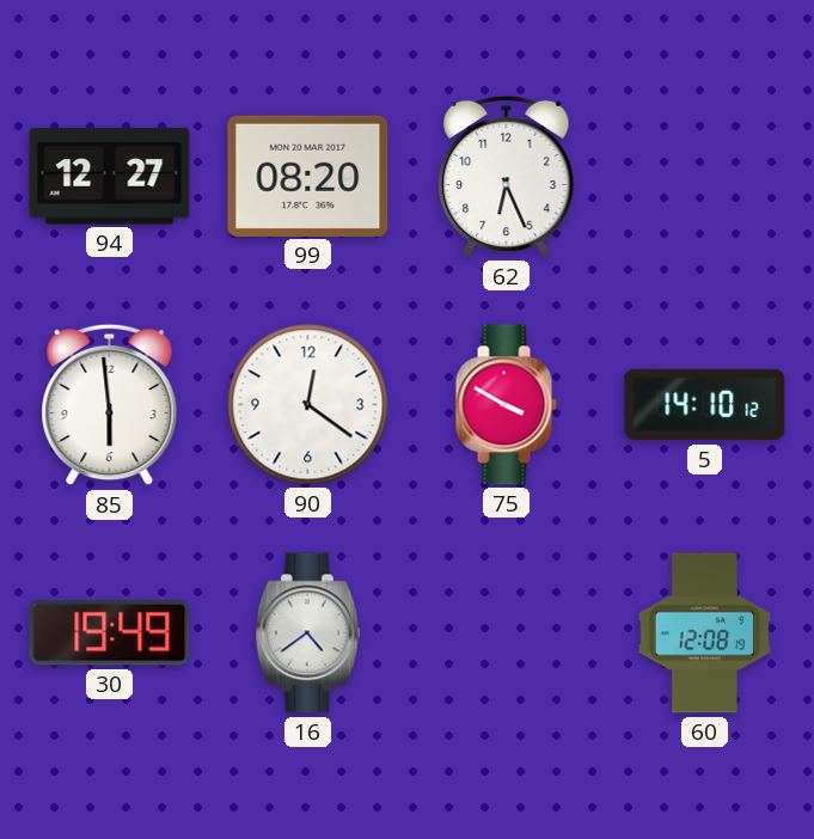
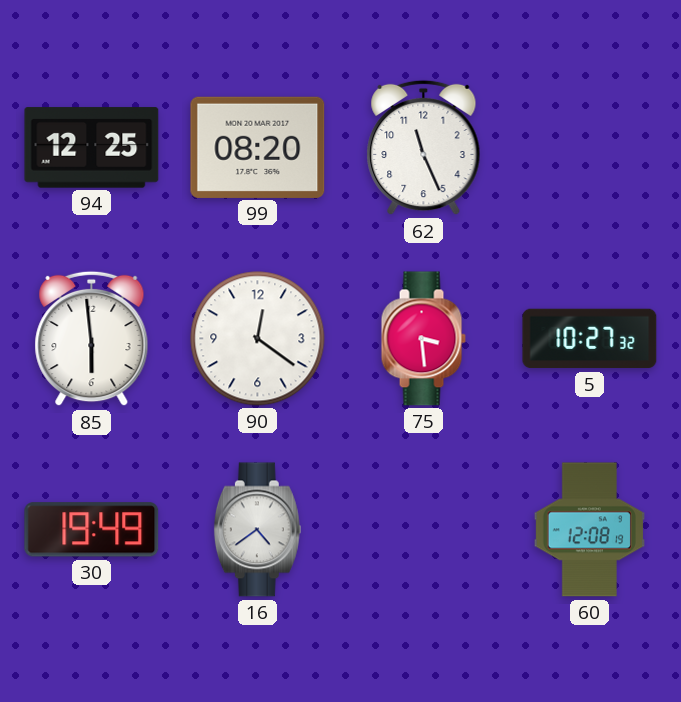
94: 12:27 -> 12:25
62: 6:26 -> 11:26
75: 3:50 -> 3:29
5: 14:10 -> 10:27
